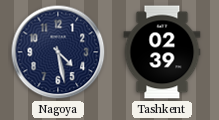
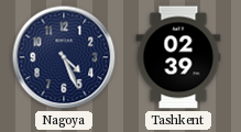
Nagoya: 4:28 -> 4:26
